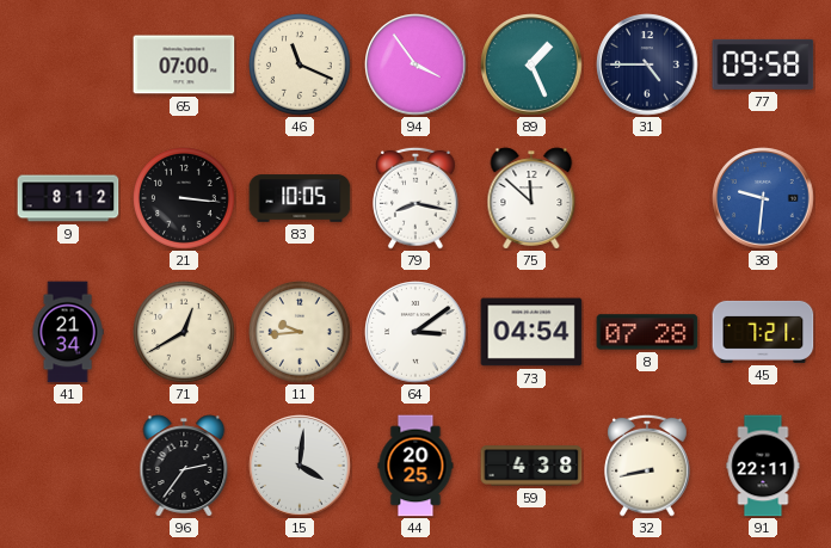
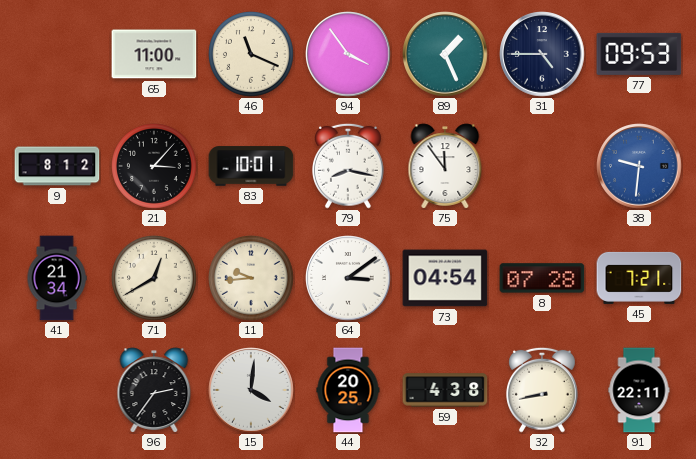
65: 07:00 -> 11:00
77: 09:58 -> 09:53
21: 3:16 -> 3:07
83: 10:05 -> 10:01
75: 11:52 -> 11:54
